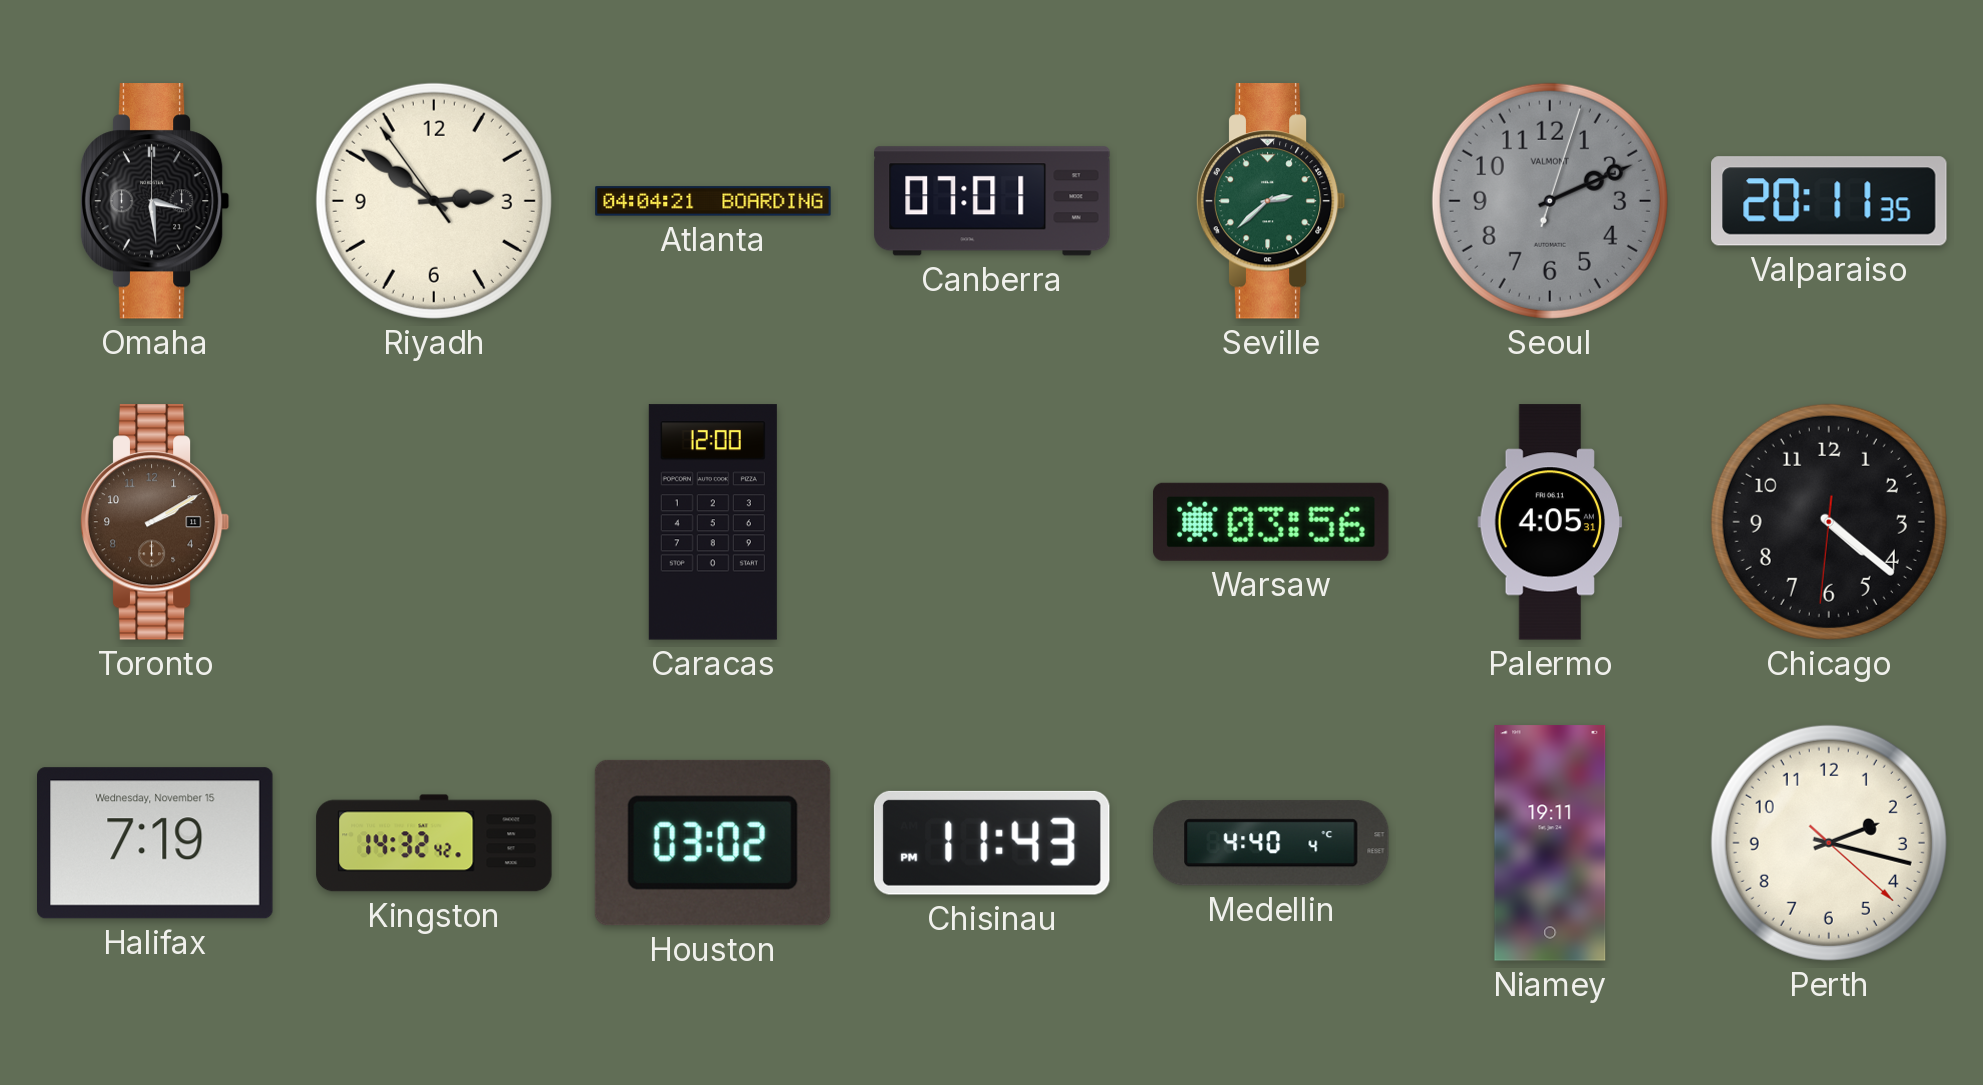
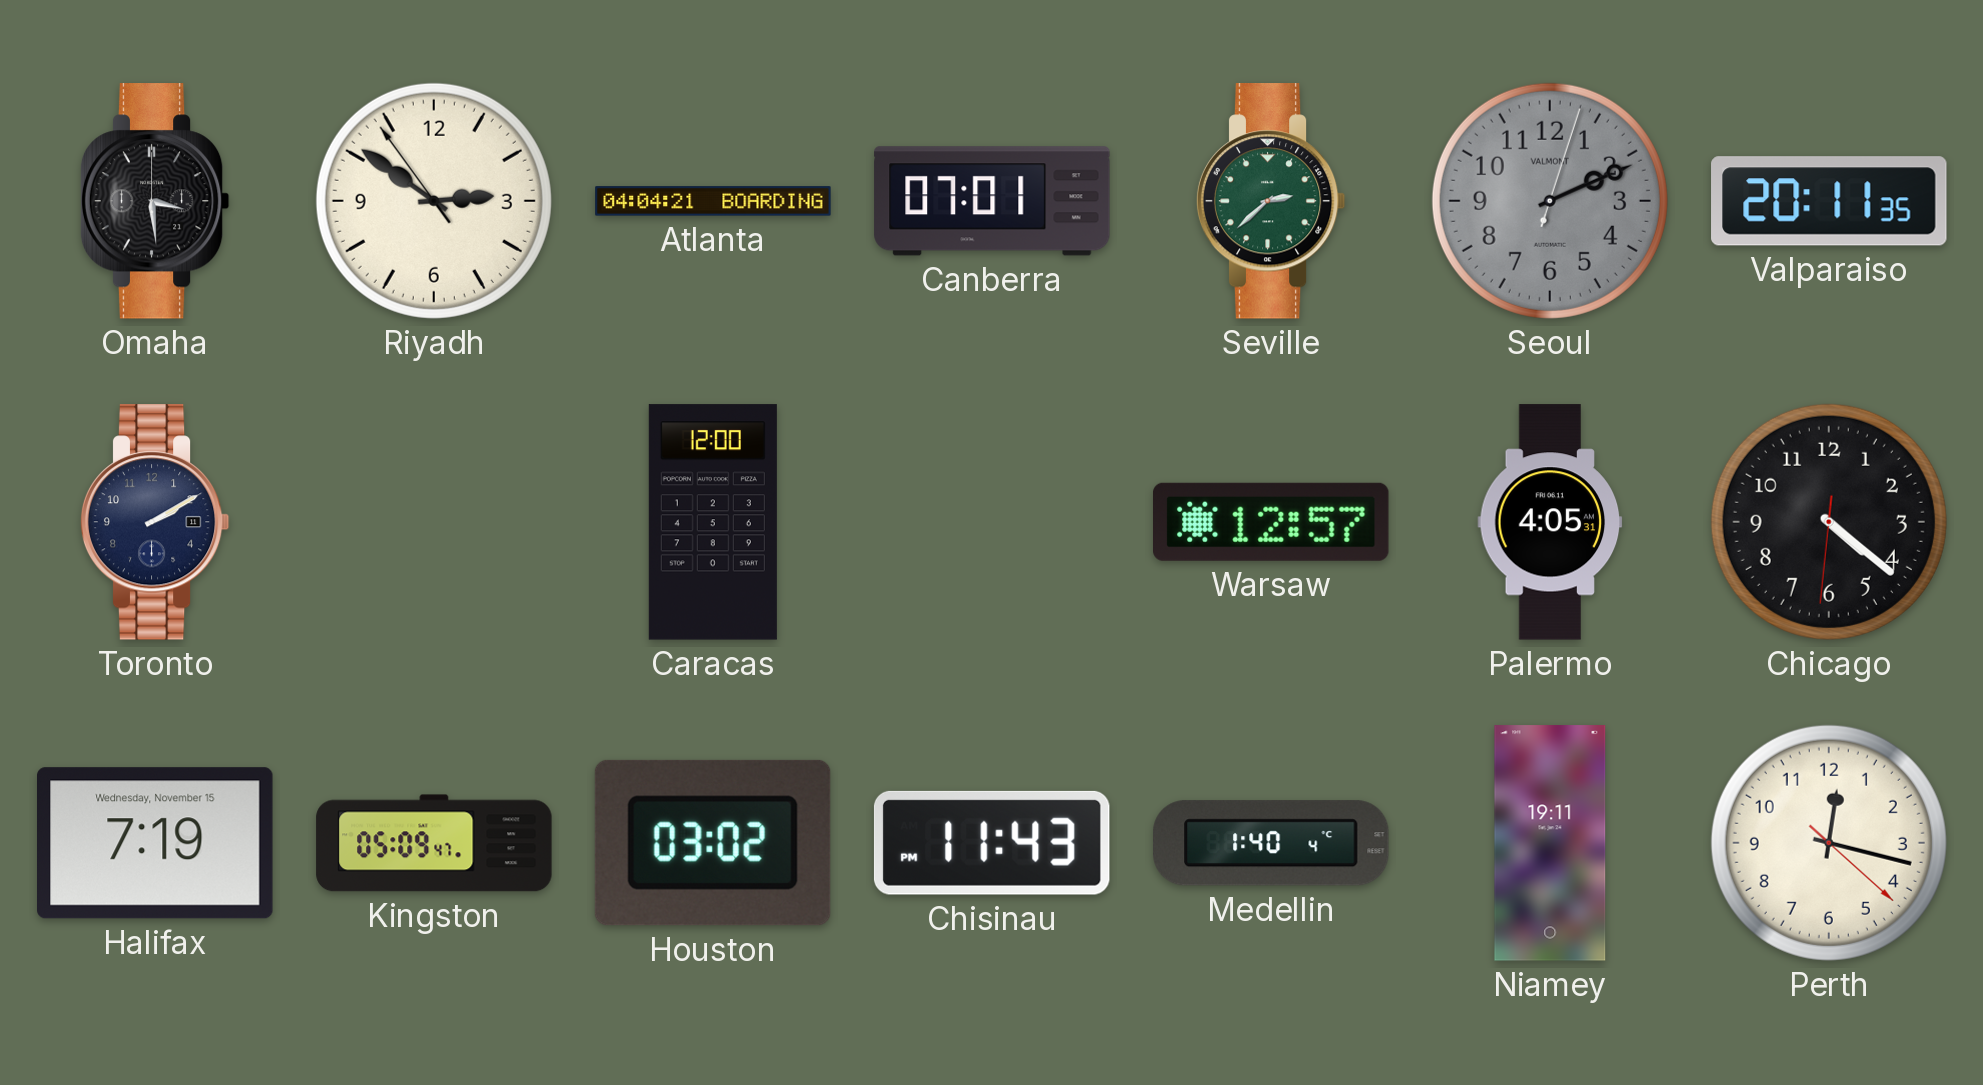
Toronto dial: brown -> navy
Warsaw: 03:56 -> 12:57
Kingston: 14:32 -> 05:09
Medellin: 4:40 -> 1:40
Perth: 2:17 -> 12:17
